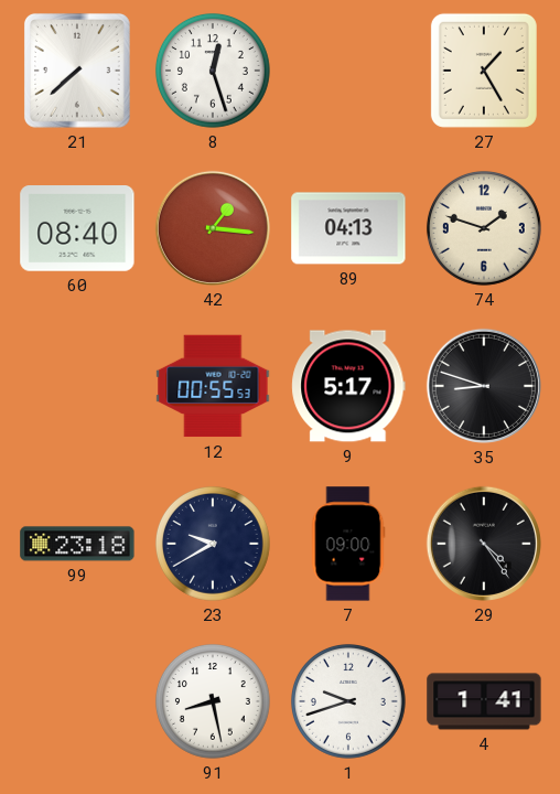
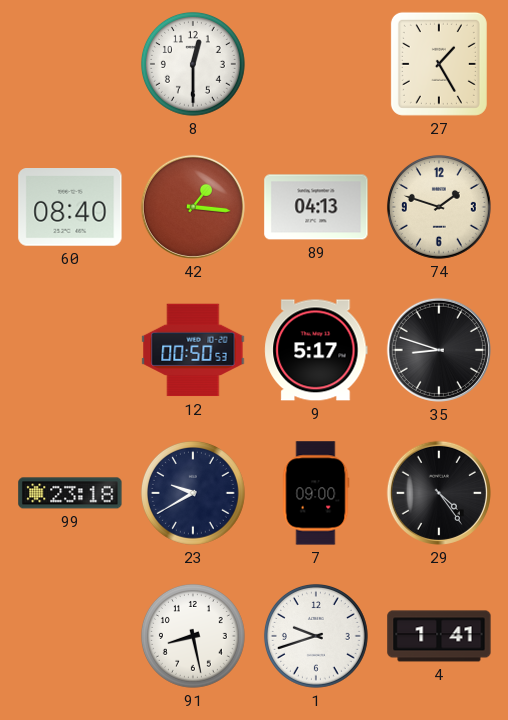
21: 7:38 -> none
8: 12:27 -> 12:30
12: 00:55 -> 00:50
